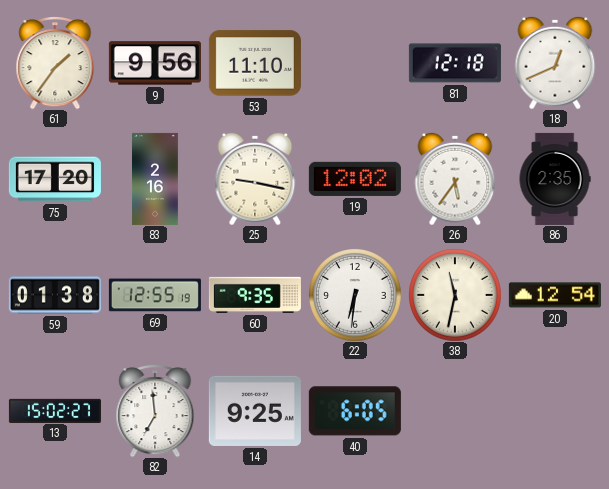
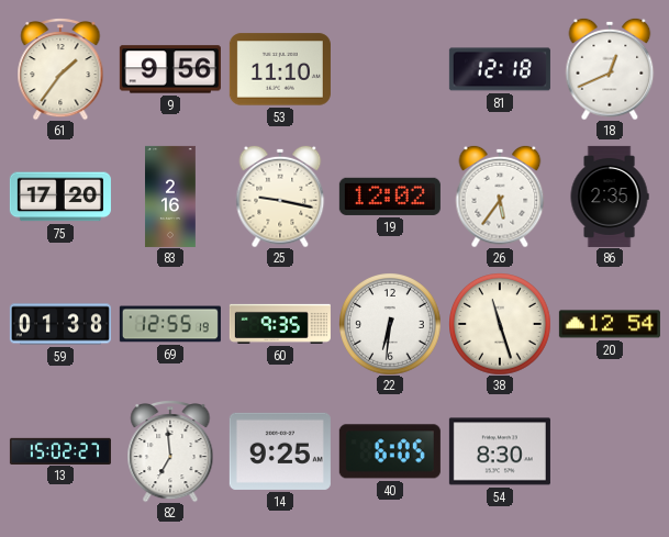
38: 11:32 -> 11:27
54: none -> 8:30
